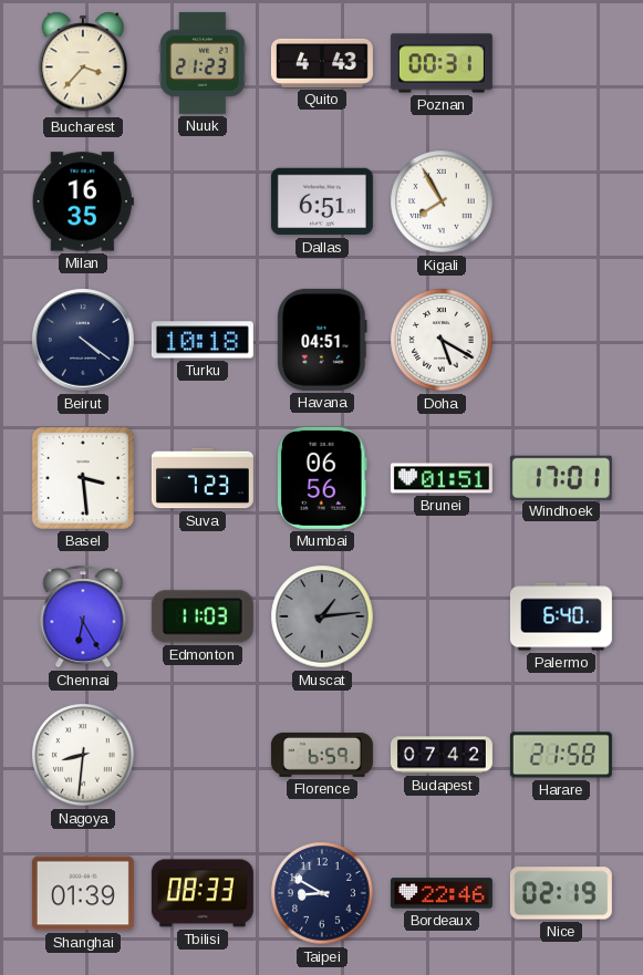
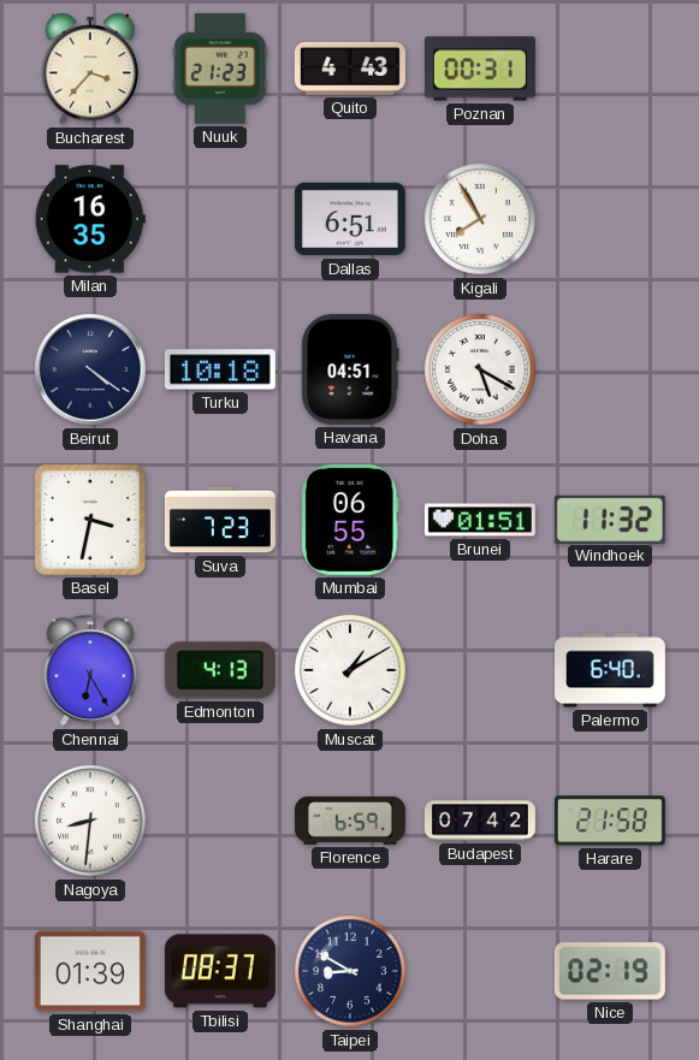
Basel: 3:29 -> 3:32
Mumbai: 06:56 -> 06:55
Windhoek: 17:01 -> 11:32
Edmonton: 11:03 -> 4:13
Muscat: 1:14 -> 1:10
Muscat dial: grey -> white
Tbilisi: 08:33 -> 08:37
Bordeaux: 22:46 -> none
